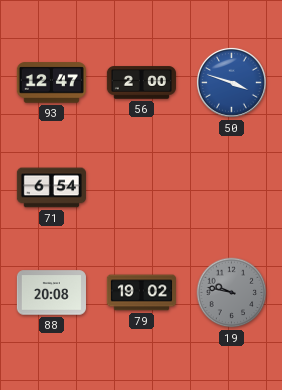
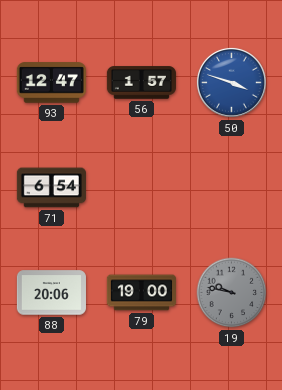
56: 2:00 -> 1:57
88: 20:08 -> 20:06
79: 19:02 -> 19:00
